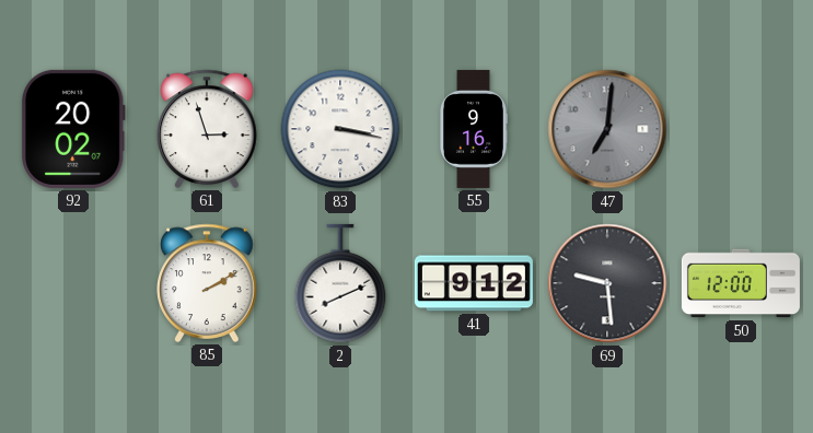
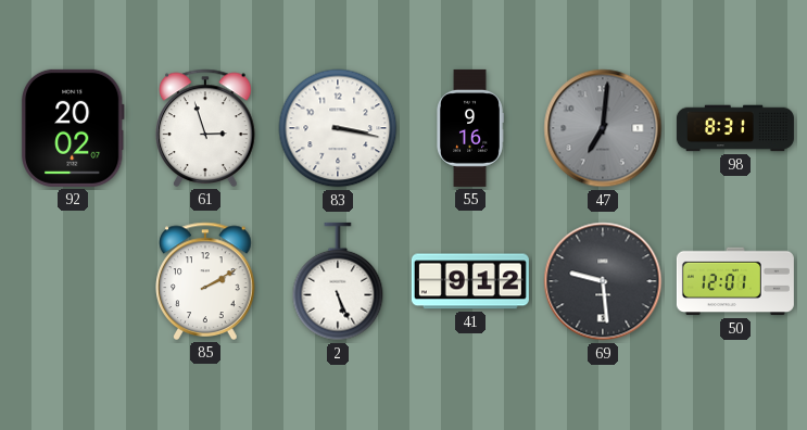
98: none -> 8:31
2: 8:11 -> 5:26
50: 12:00 -> 12:01
